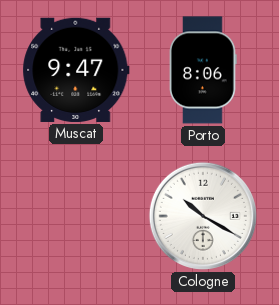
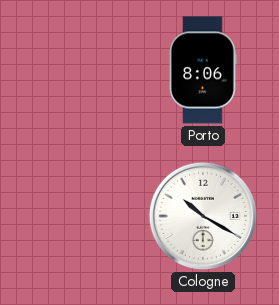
Muscat: 9:47 -> none
